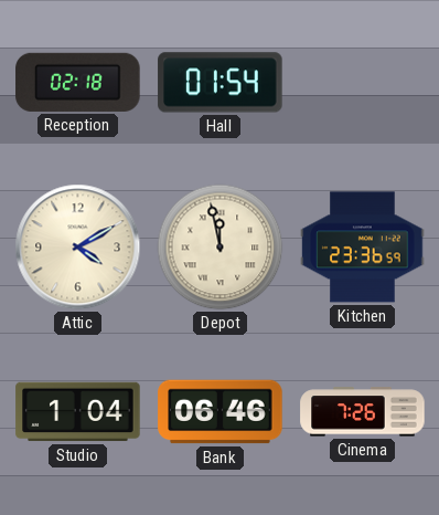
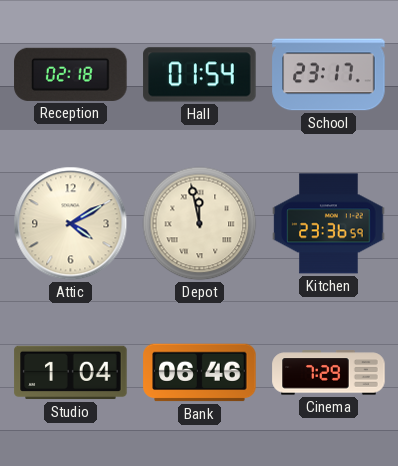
School: none -> 23:17
Cinema: 7:26 -> 7:29
